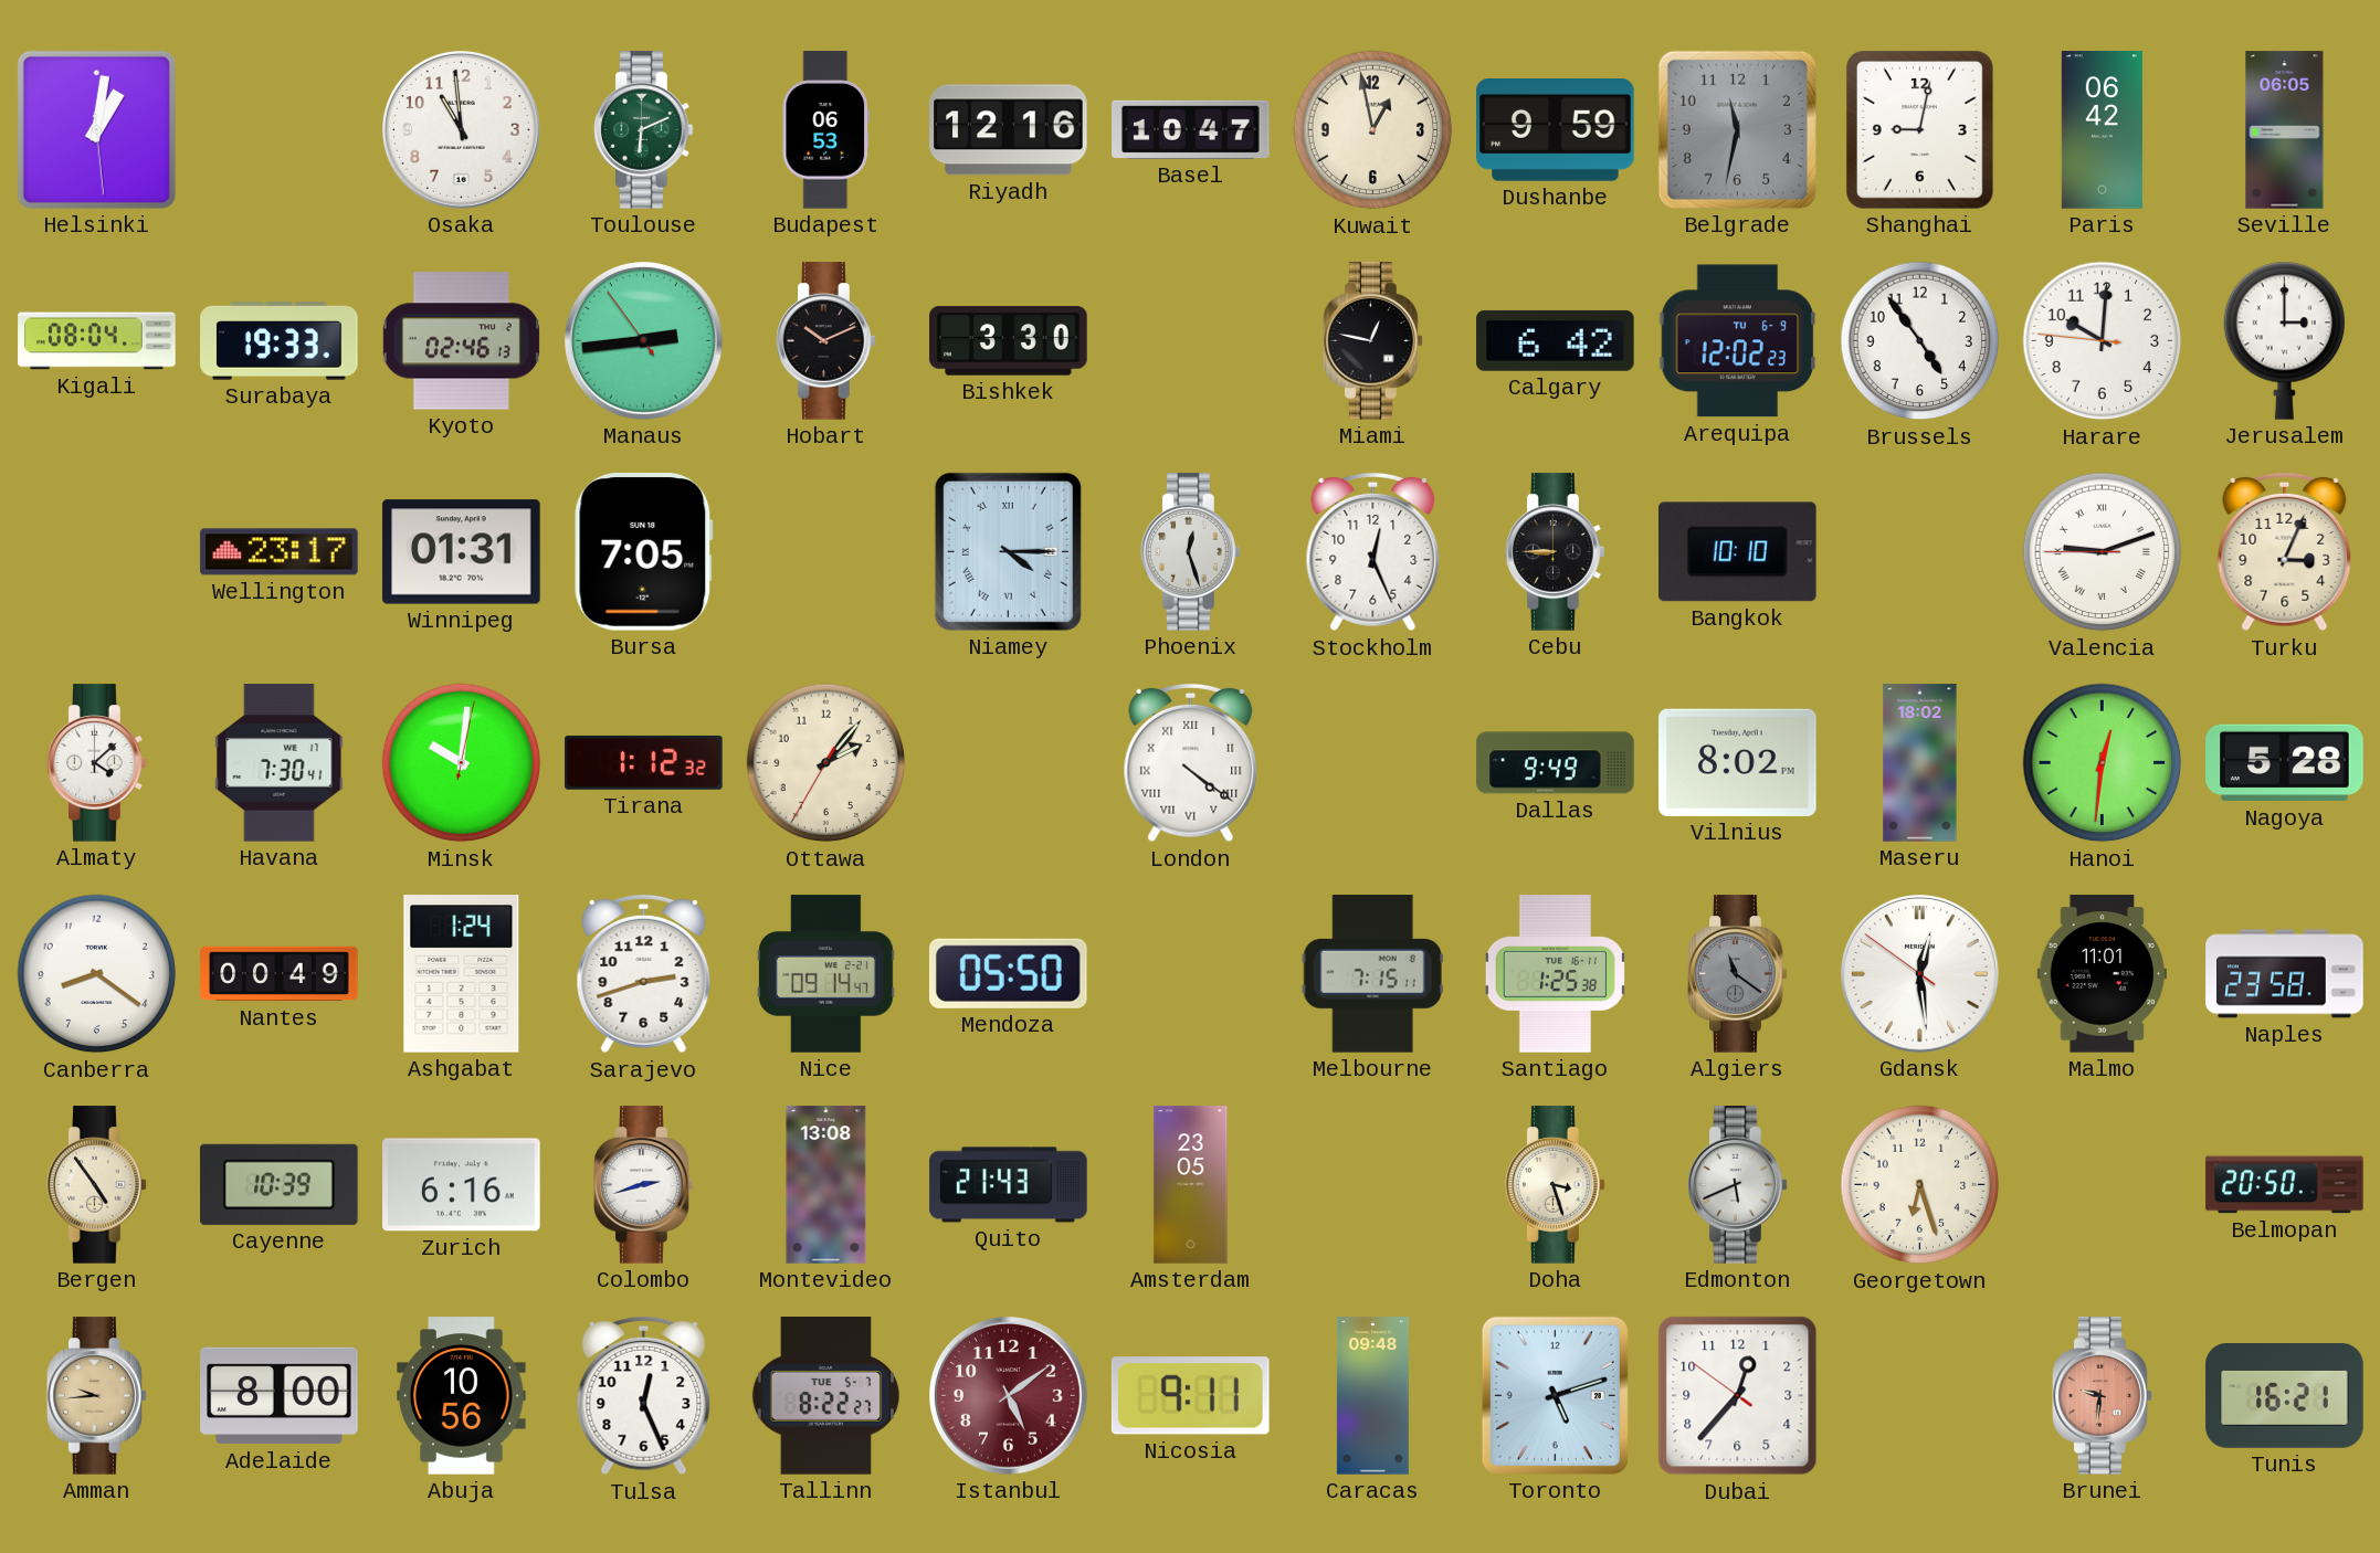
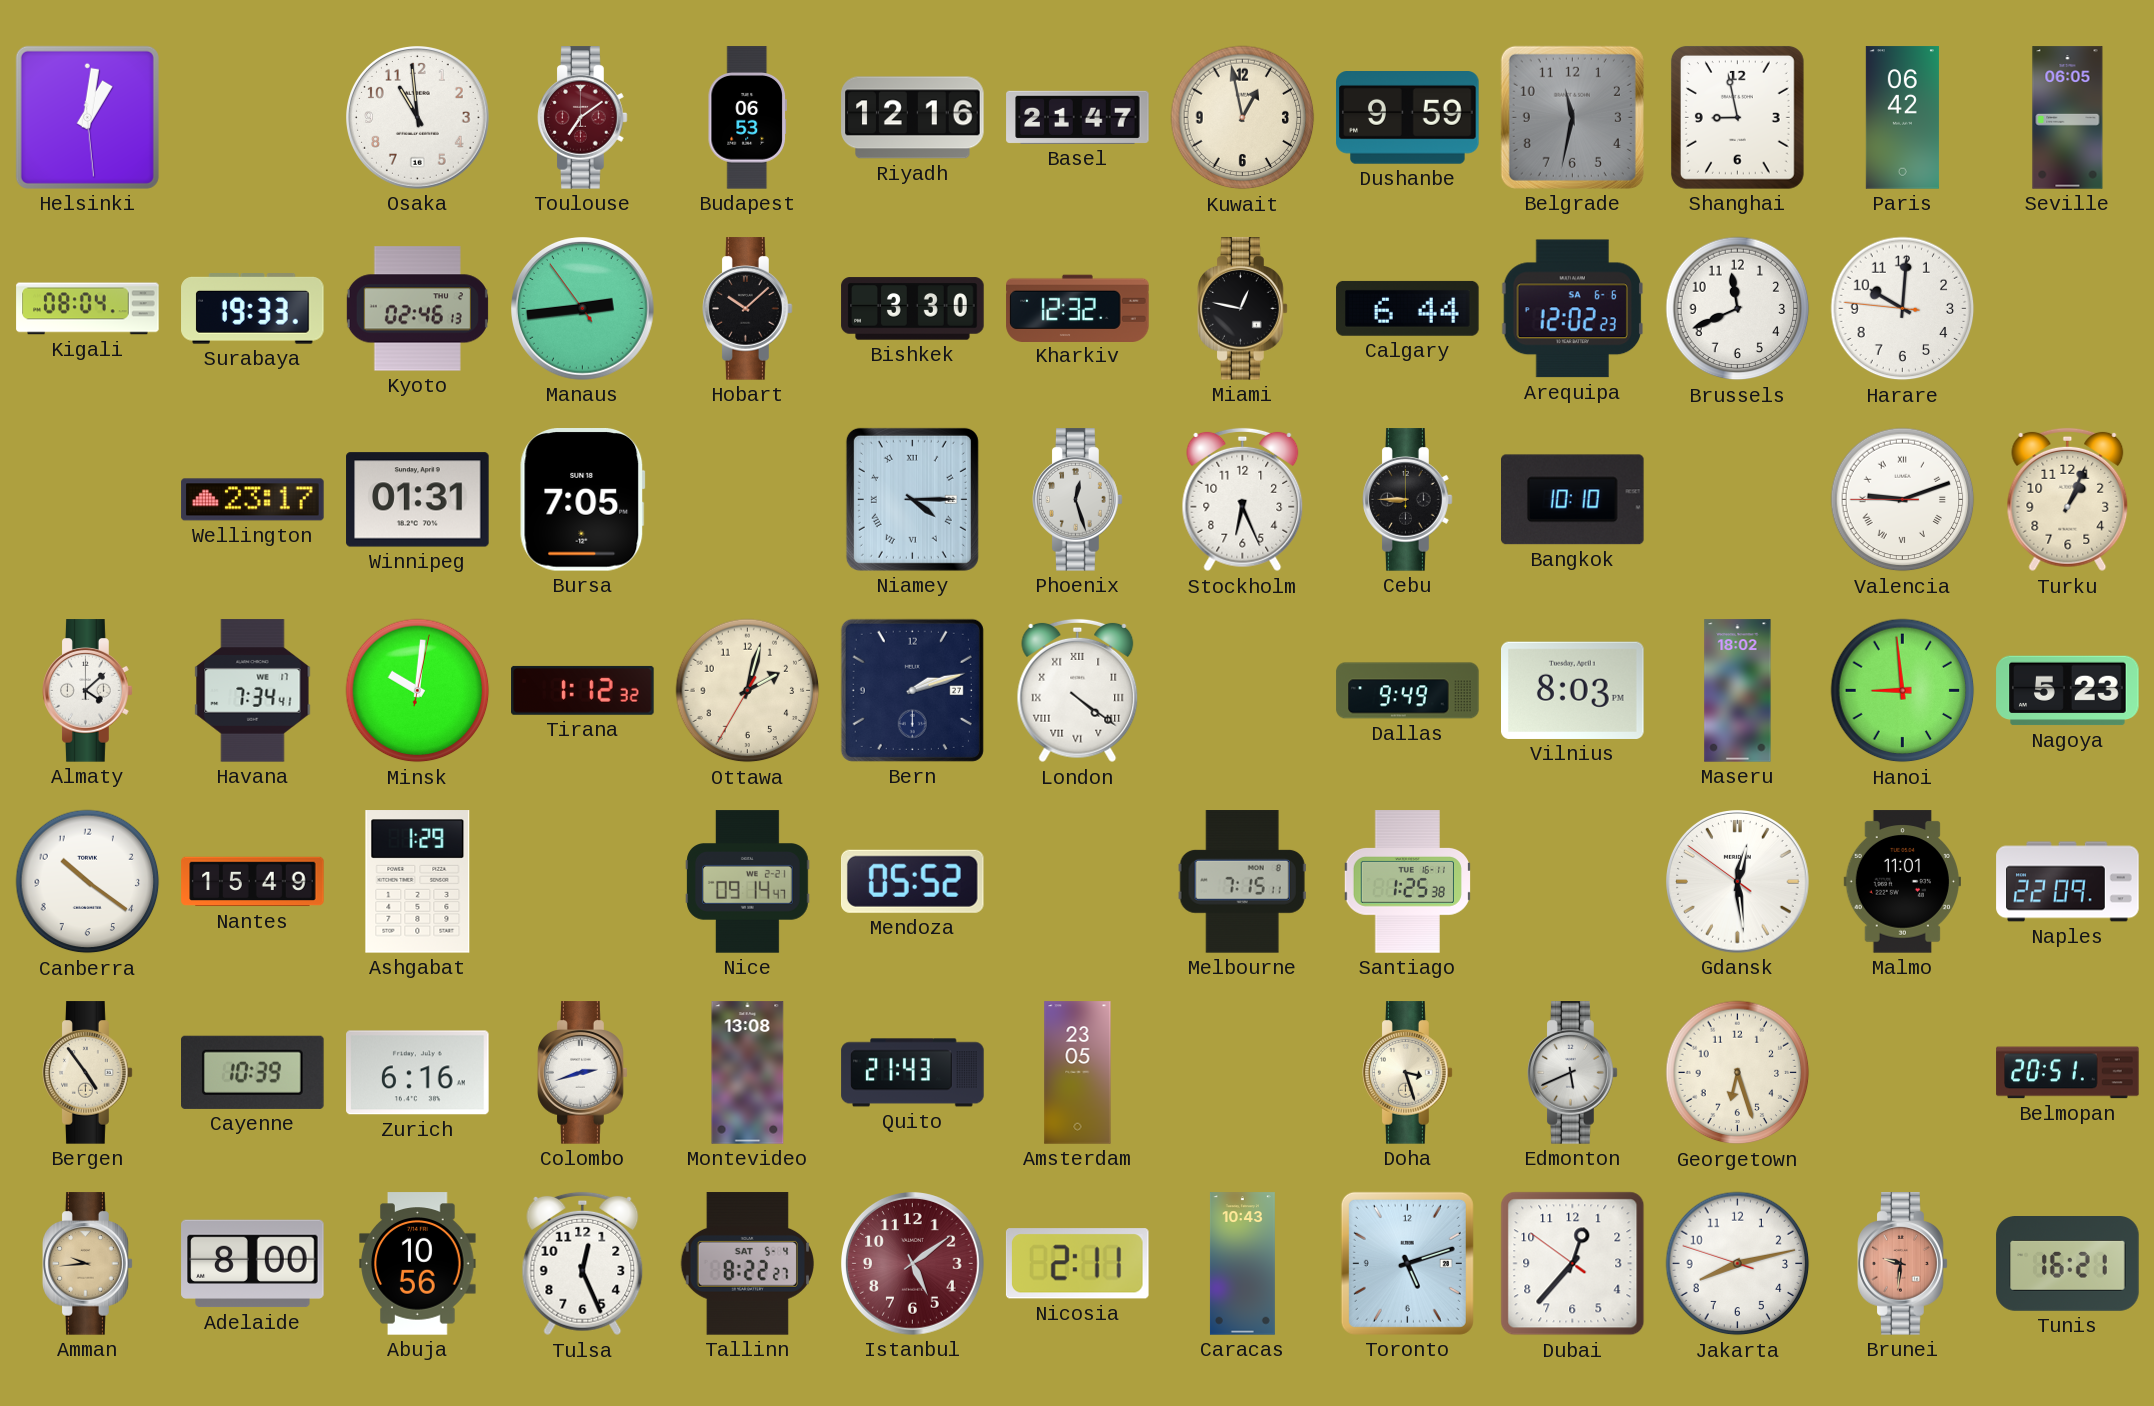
Toulouse: 6:11 -> 7:09
Toulouse dial: green -> burgundy
Basel: 10:47 -> 21:47
Shanghai: 9:02 -> 8:58
Hobart: 10:11 -> 10:08
Kharkiv: none -> 12:32
Calgary: 6:42 -> 6:44
Arequipa date: TU 6-9 -> SA 6-6
Brussels: 4:54 -> 11:41
Jerusalem: 3:00 -> none
Stockholm: 12:26 -> 6:26
Turku: 3:04 -> 1:04
Havana: 7:30 -> 7:34
Ottawa: 2:06 -> 2:02
Bern: none -> 2:12
Vilnius: 8:02 -> 8:03
Hanoi: 12:31 -> 8:59
Nagoya: 5:28 -> 5:23
Canberra: 8:21 -> 10:21
Nantes: 00:49 -> 15:49
Ashgabat: 1:24 -> 1:29
Sarajevo: 2:42 -> none
Mendoza: 05:50 -> 05:52
Algiers: 11:21 -> none
Naples: 23:58 -> 22:09
Belmopan: 20:50 -> 20:51
Tallinn date: TUE 5-7 -> SAT 5-4
Nicosia: 9:11 -> 2:11
Caracas: 09:48 -> 10:43
Jakarta: none -> 8:12
